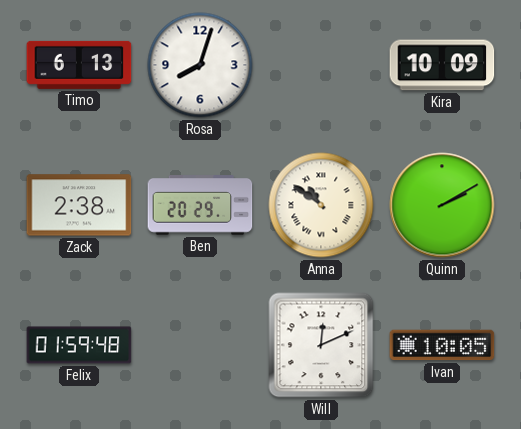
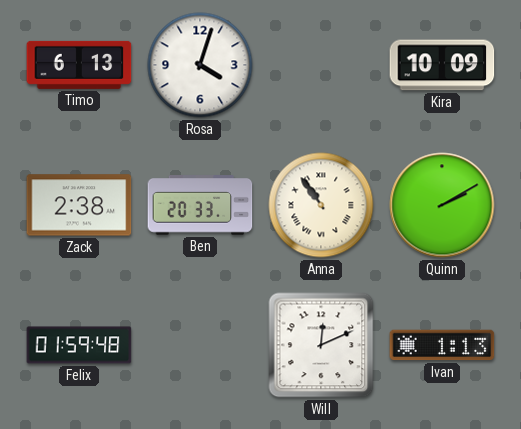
Rosa: 8:03 -> 4:03
Ben: 20:29 -> 20:33
Anna: 10:51 -> 10:54
Ivan: 10:05 -> 1:13
